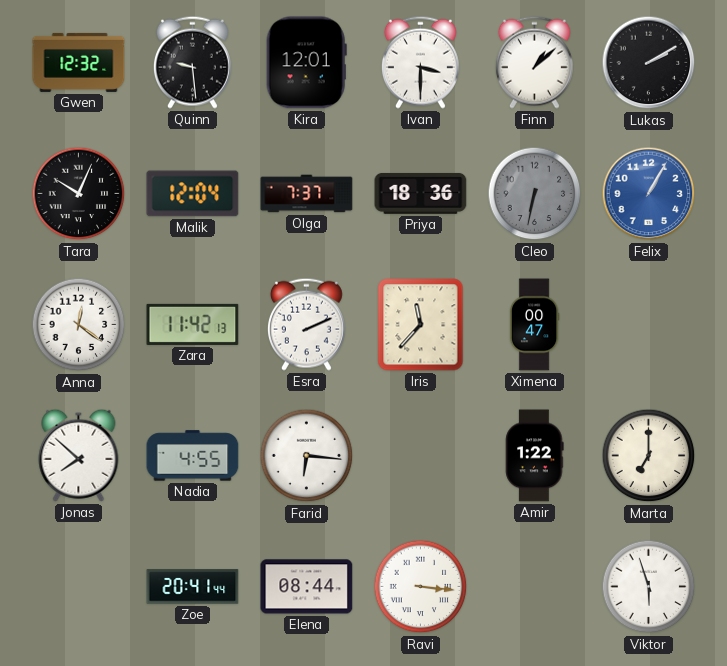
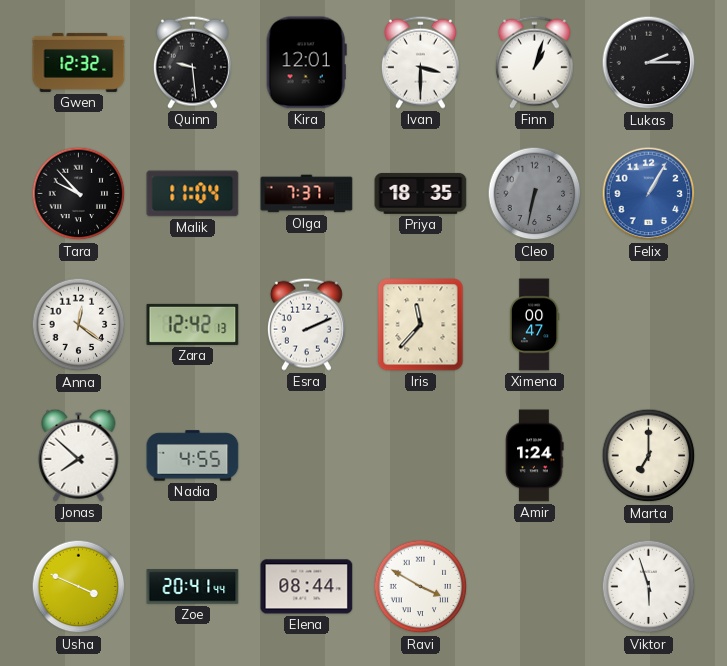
Finn: 1:08 -> 1:03
Lukas: 2:10 -> 2:15
Tara: 10:04 -> 9:53
Malik: 12:04 -> 11:04
Priya: 18:36 -> 18:35
Zara: 11:42 -> 12:42
Farid: 6:16 -> none
Amir: 1:22 -> 1:24
Usha: none -> 3:49
Ravi: 3:16 -> 3:50
